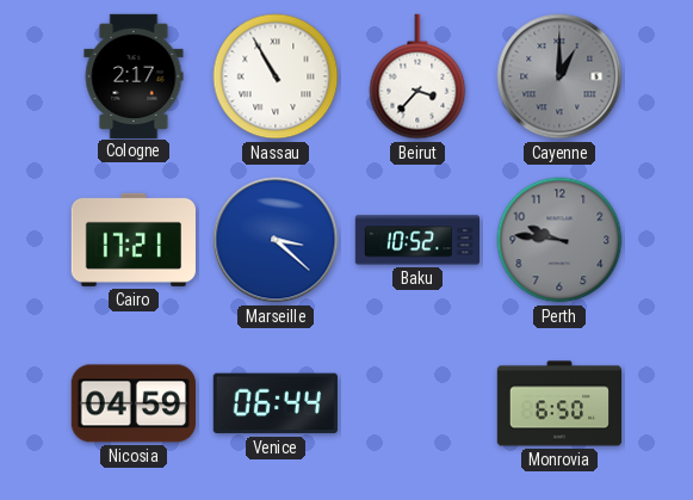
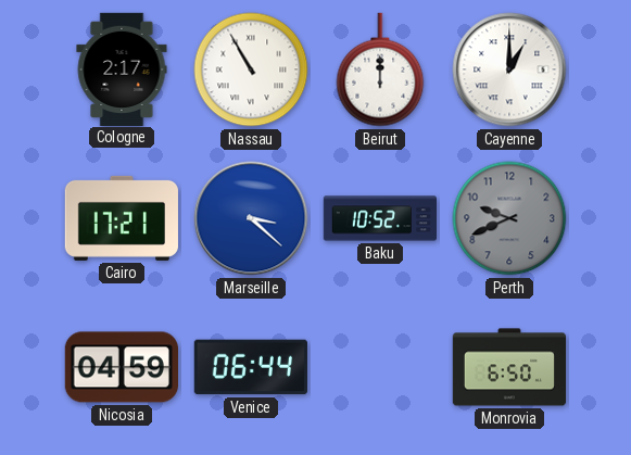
Beirut: 3:37 -> 12:00
Cayenne dial: grey -> white
Perth: 9:46 -> 9:41
